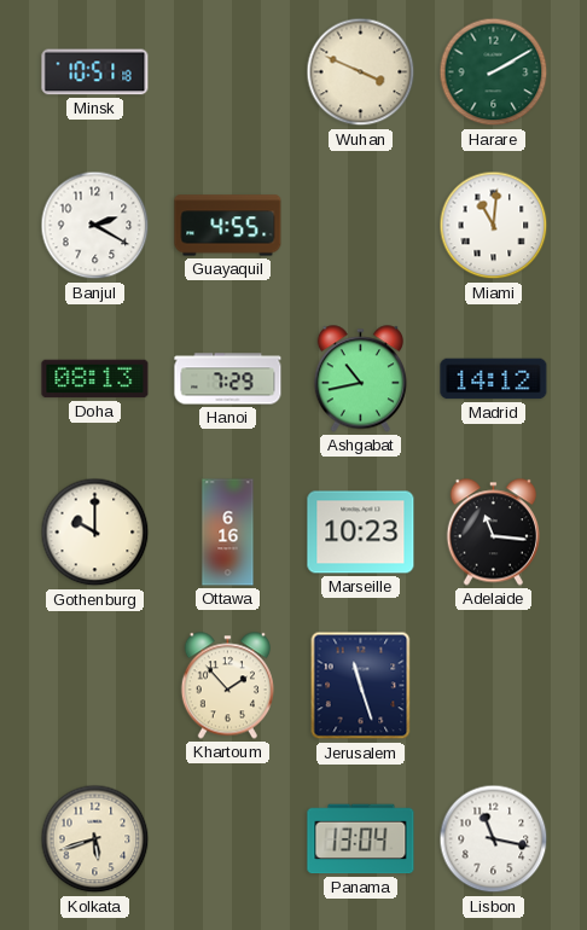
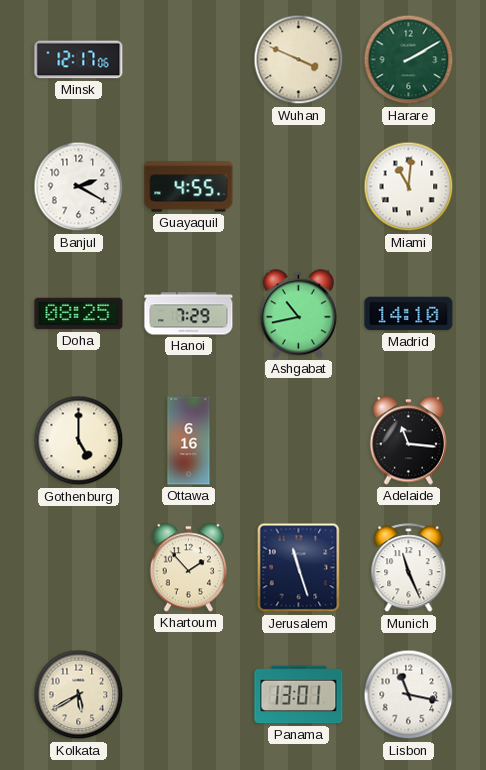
Minsk: 10:51 -> 12:17
Doha: 08:13 -> 08:25
Madrid: 14:12 -> 14:10
Gothenburg: 10:00 -> 5:00
Marseille: 10:23 -> none
Munich: none -> 11:26
Kolkata: 5:42 -> 5:40
Panama: 13:04 -> 13:01
